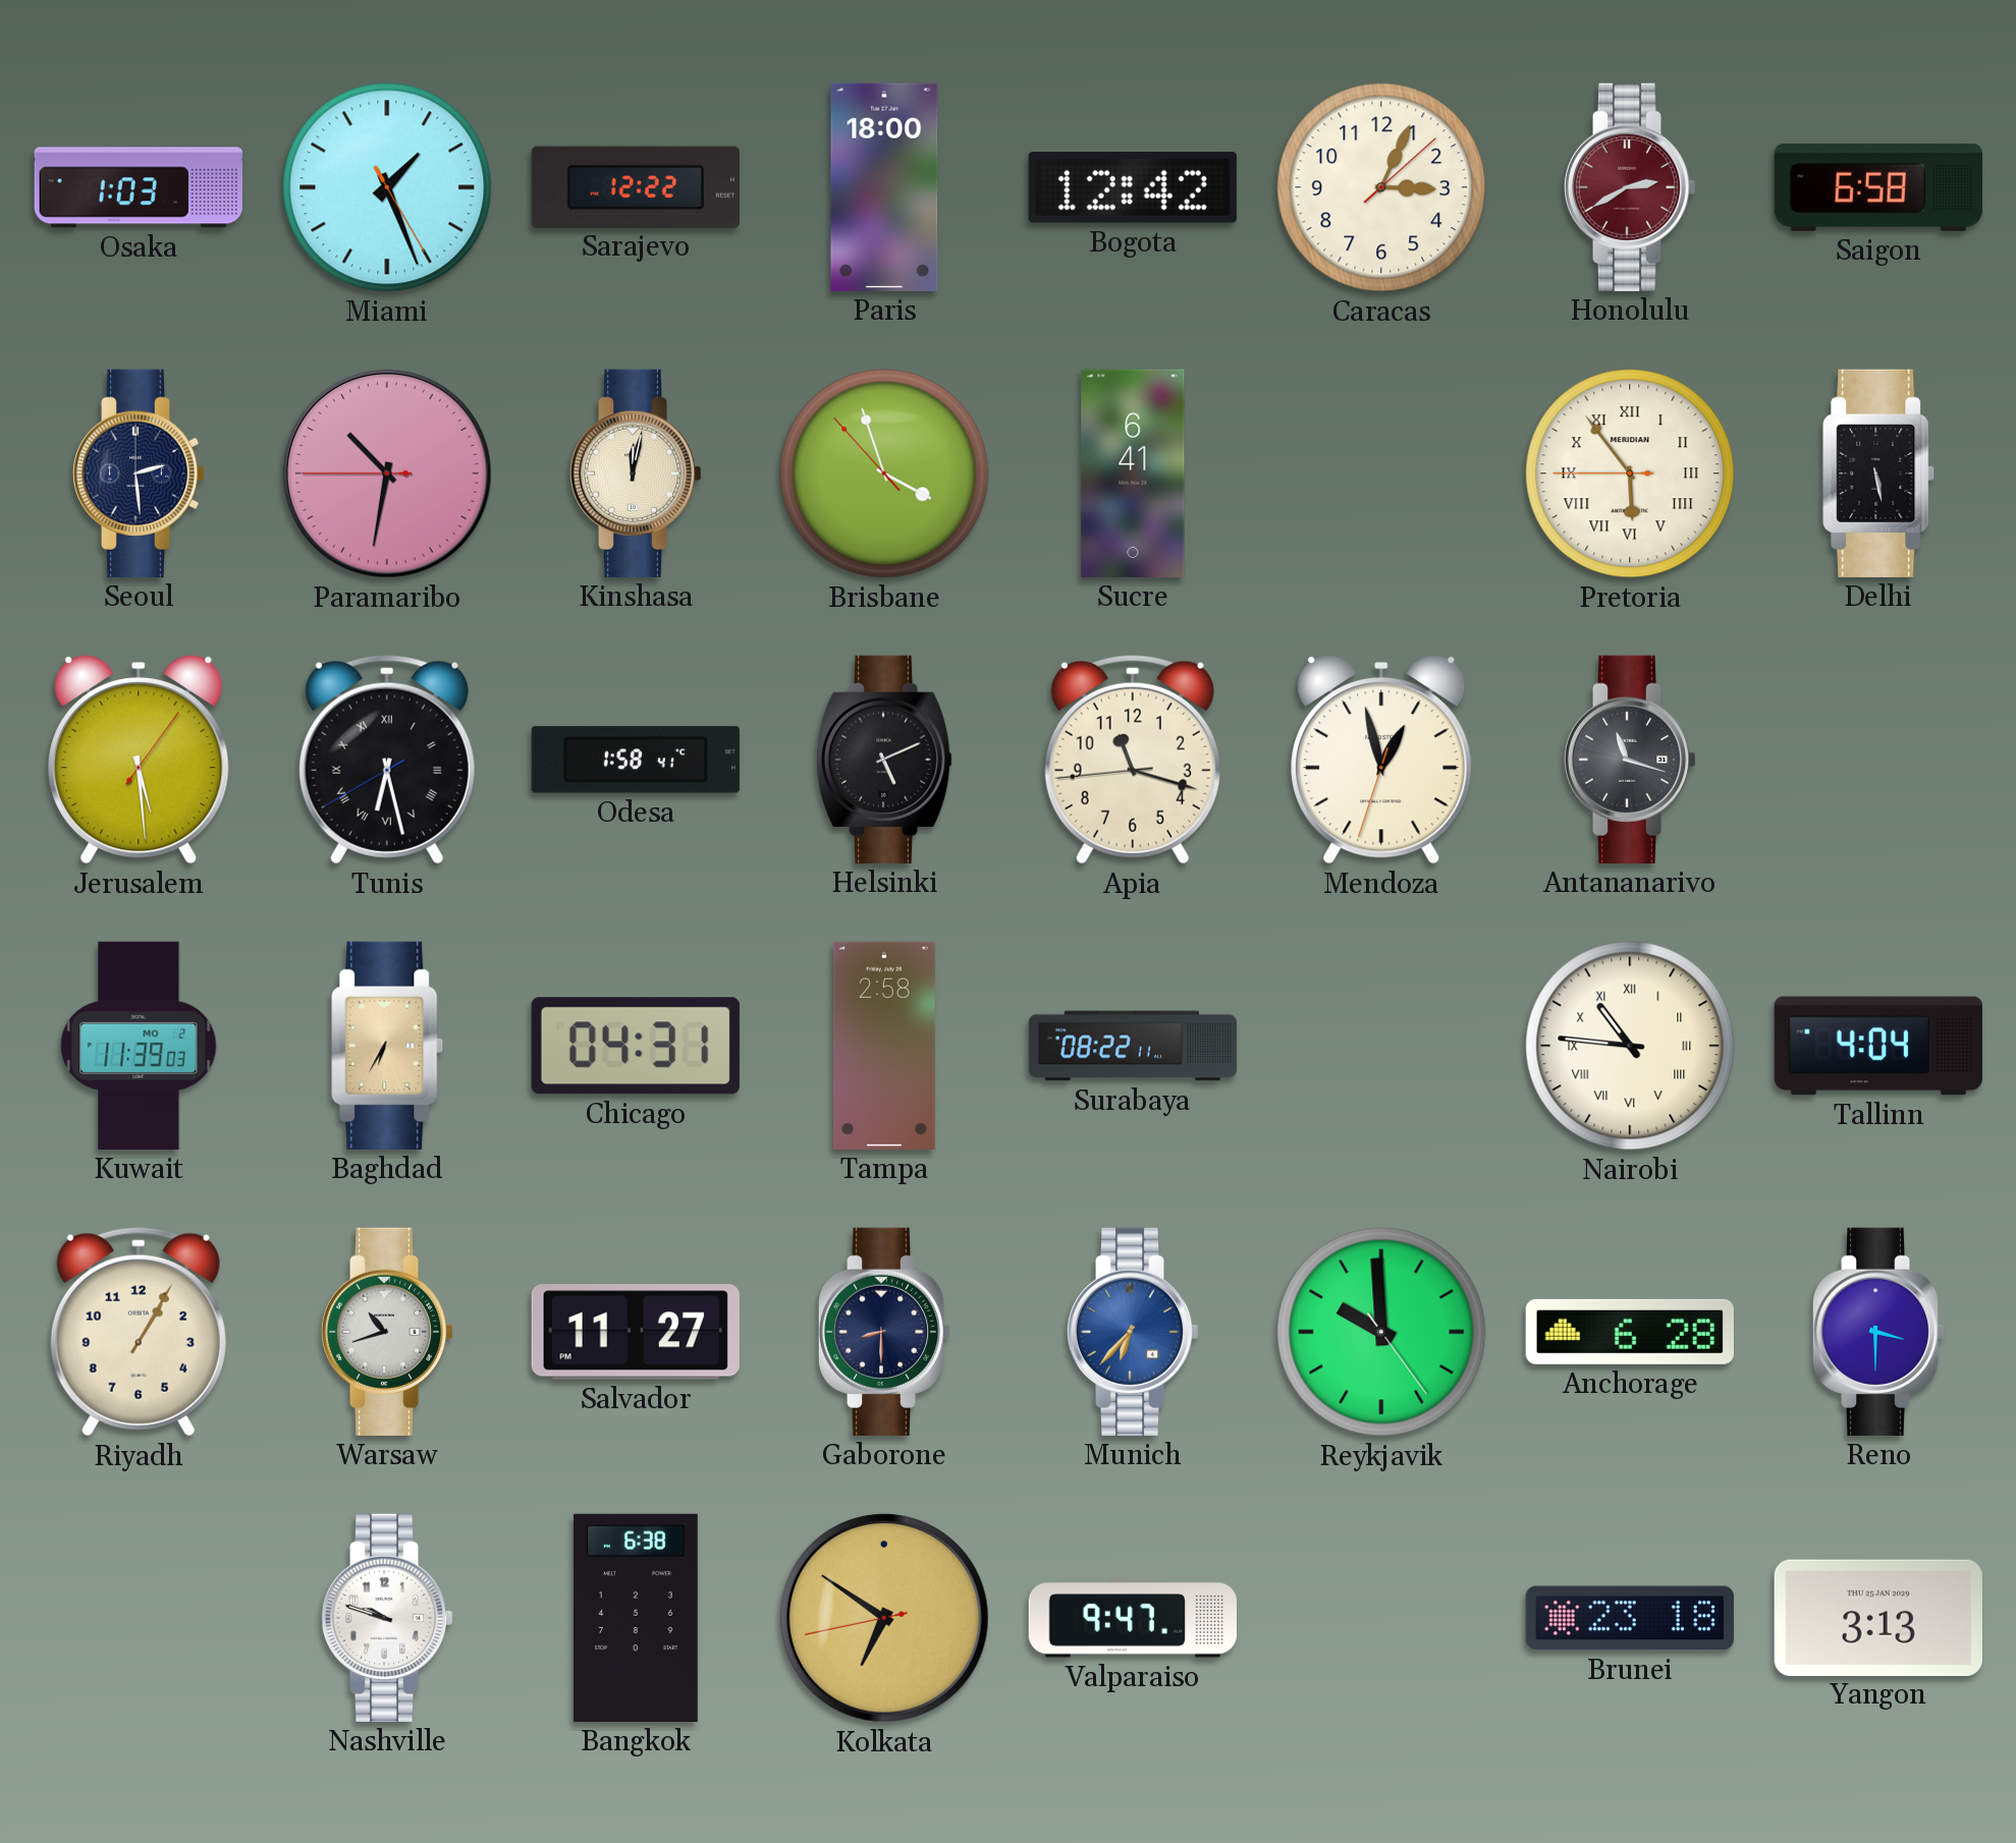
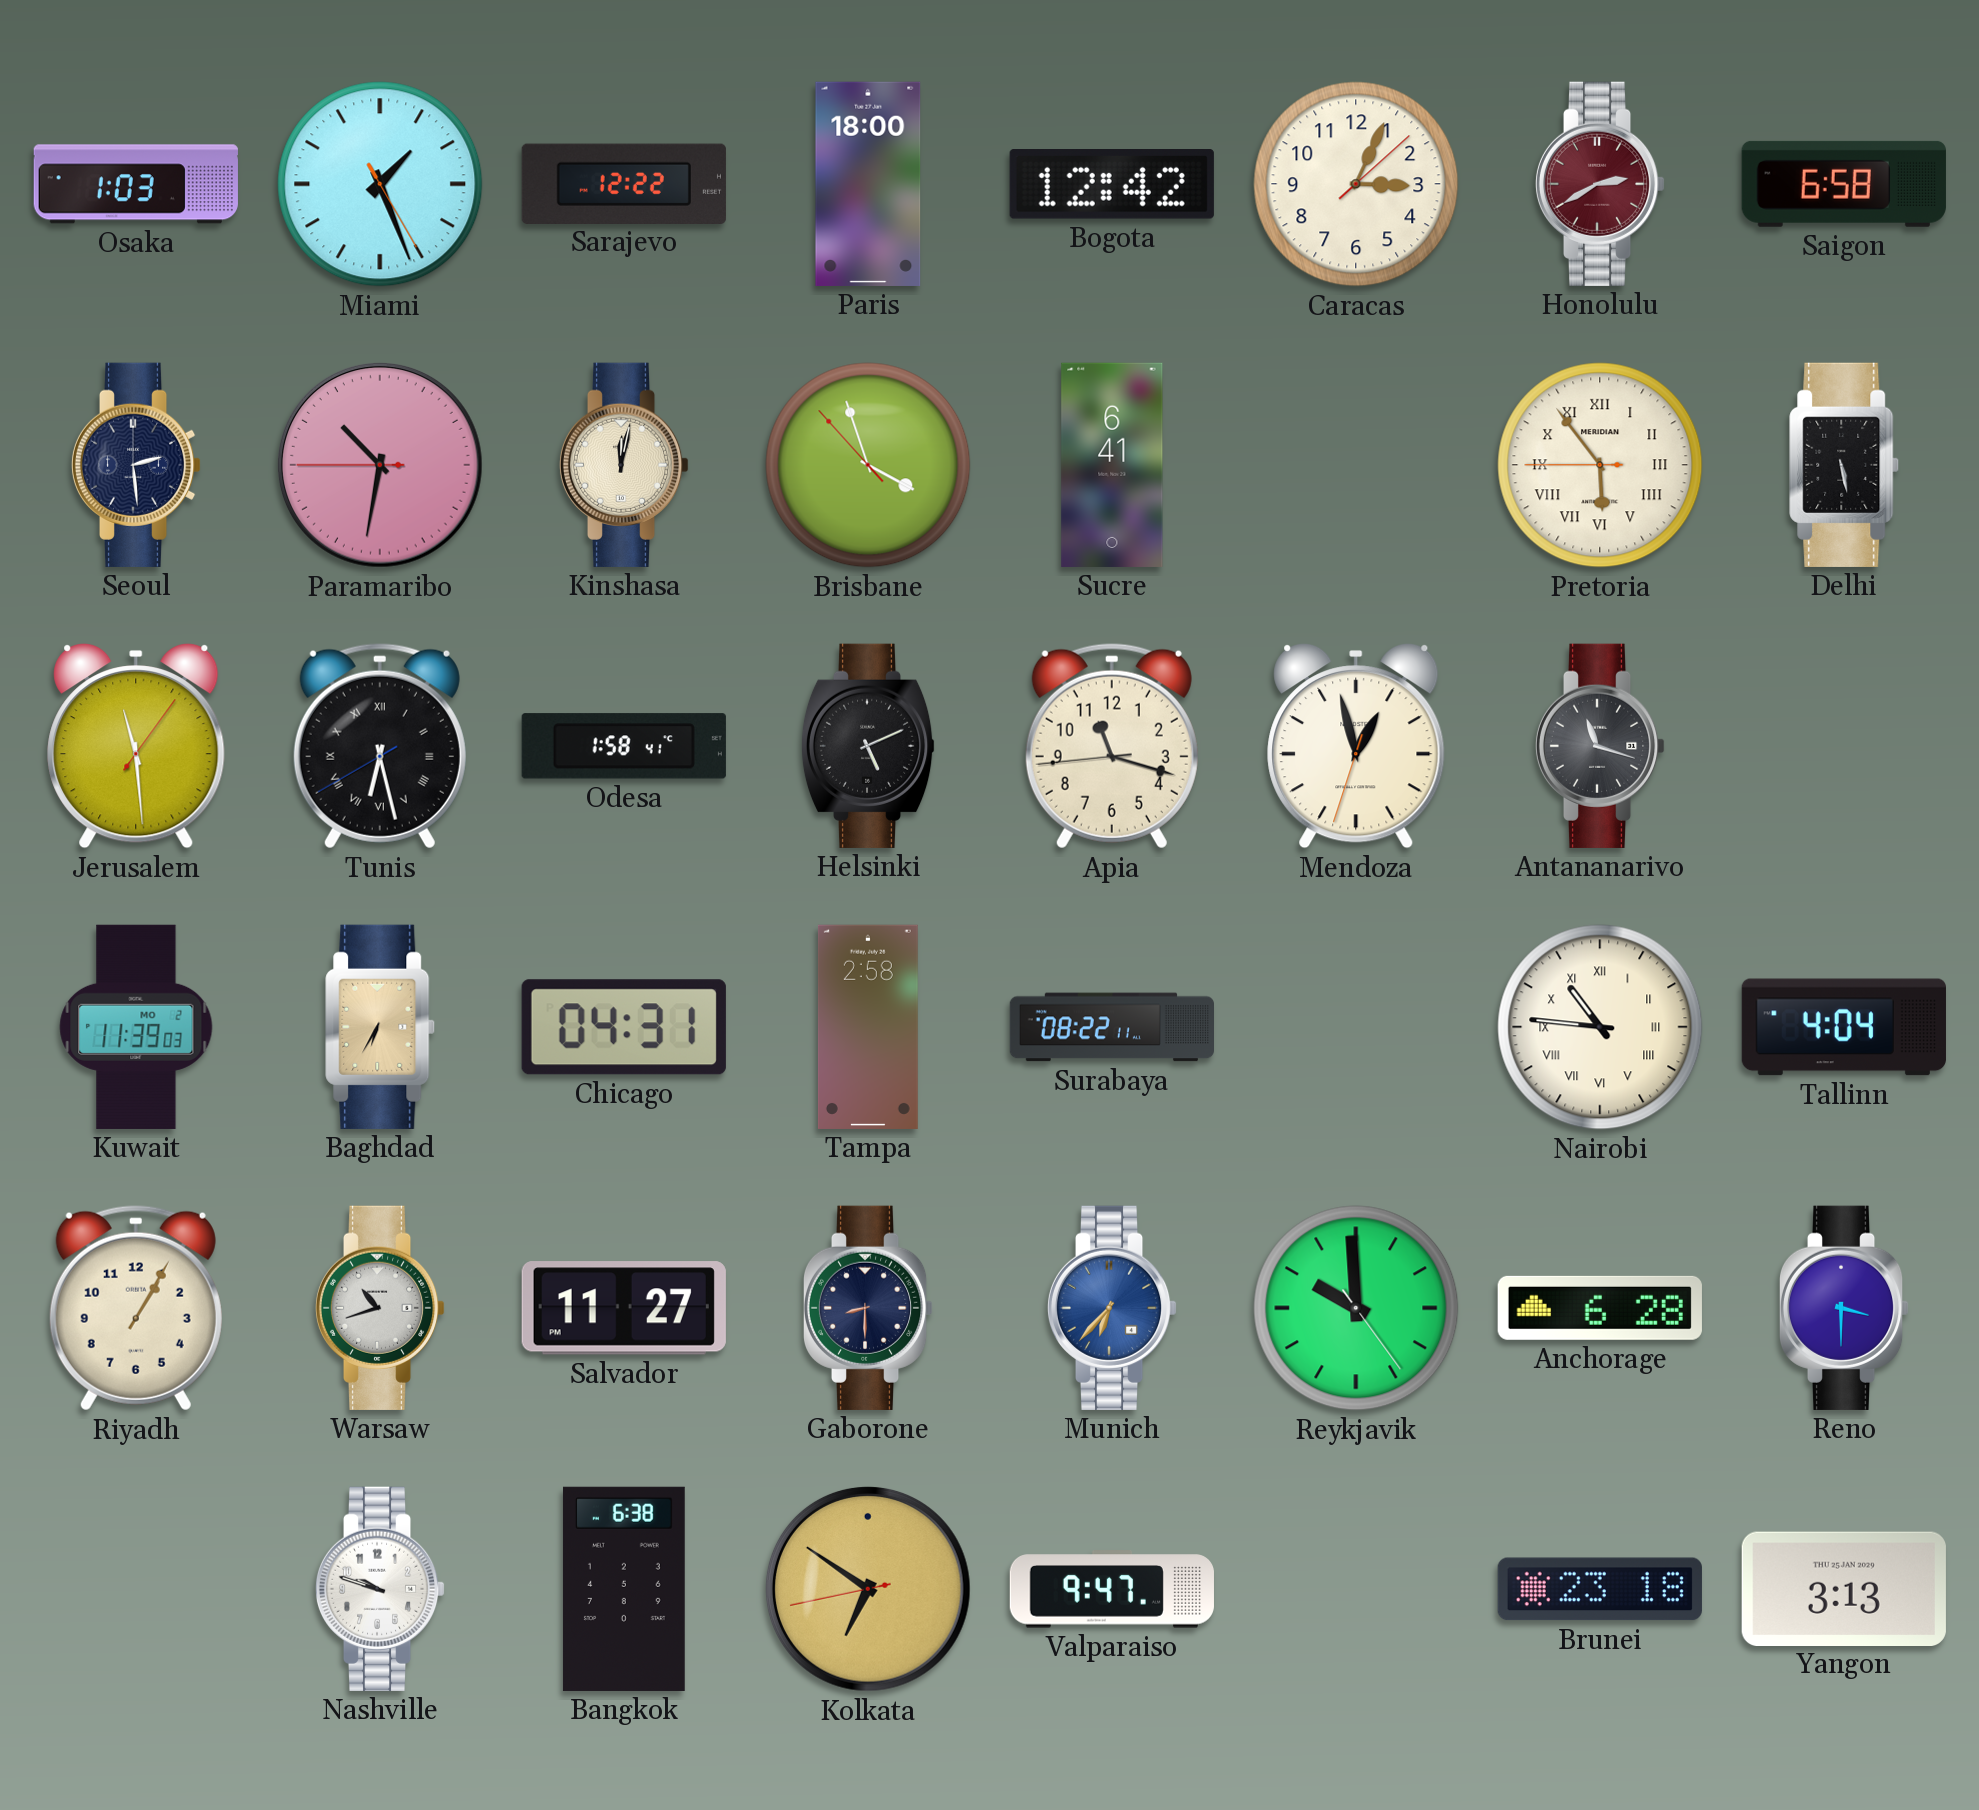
Jerusalem: 5:29 -> 11:29
